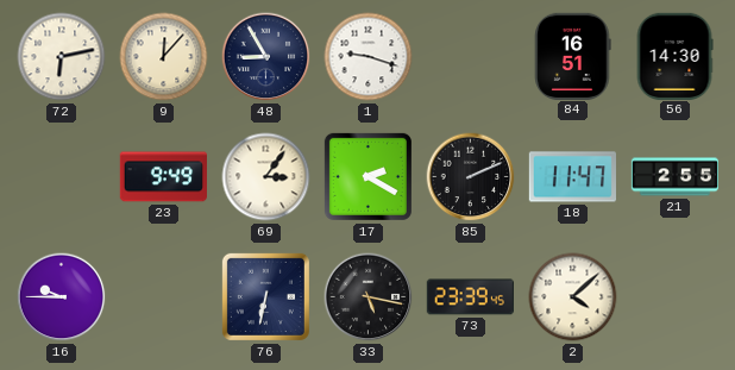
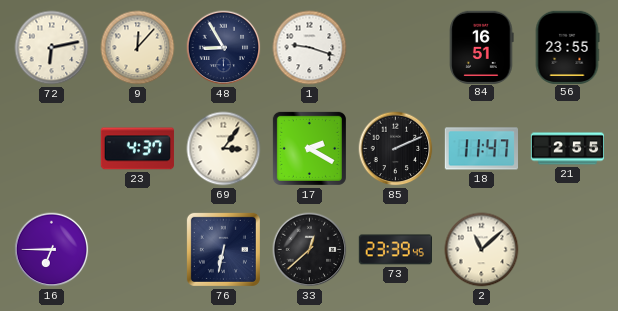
56: 14:30 -> 23:55
23: 9:49 -> 4:37
16: 9:45 -> 6:45
33: 5:17 -> 12:38
2: 4:08 -> 11:08
